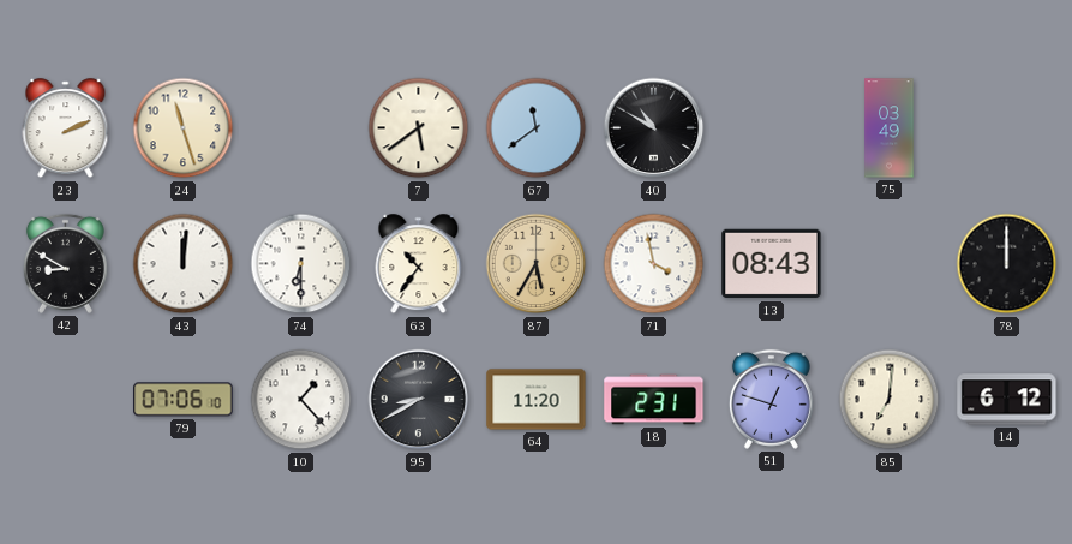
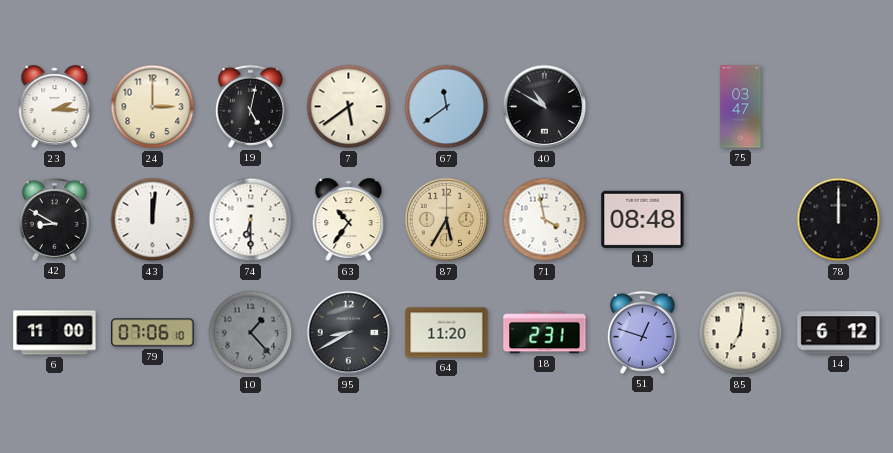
23: 2:11 -> 2:15
24: 11:27 -> 3:00
19: none -> 5:02
75: 03:49 -> 03:47
13: 08:43 -> 08:48
6: none -> 11:00
10 dial: white -> grey
